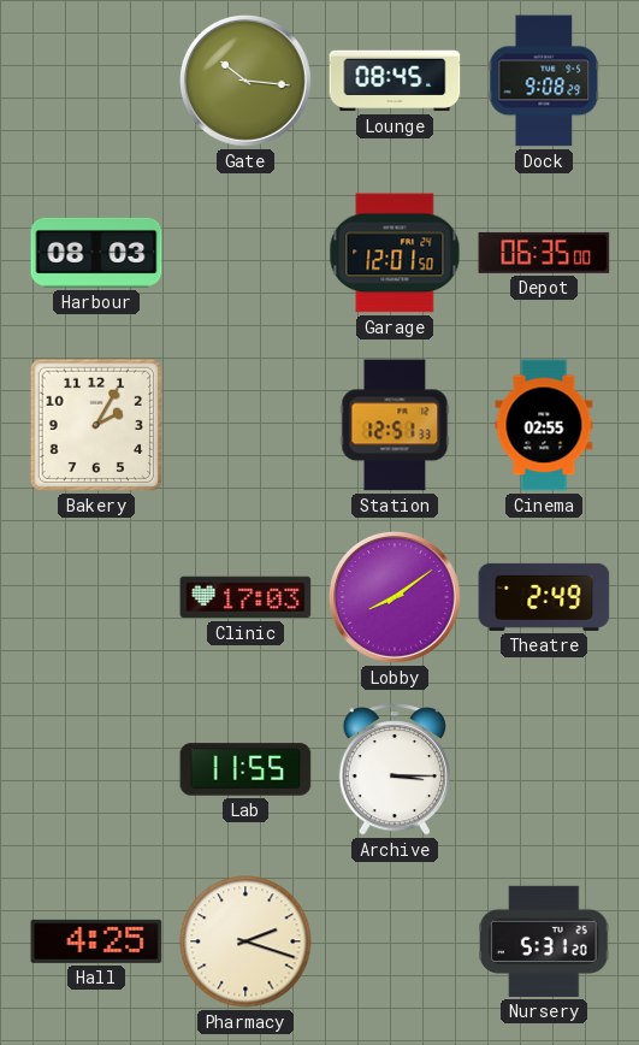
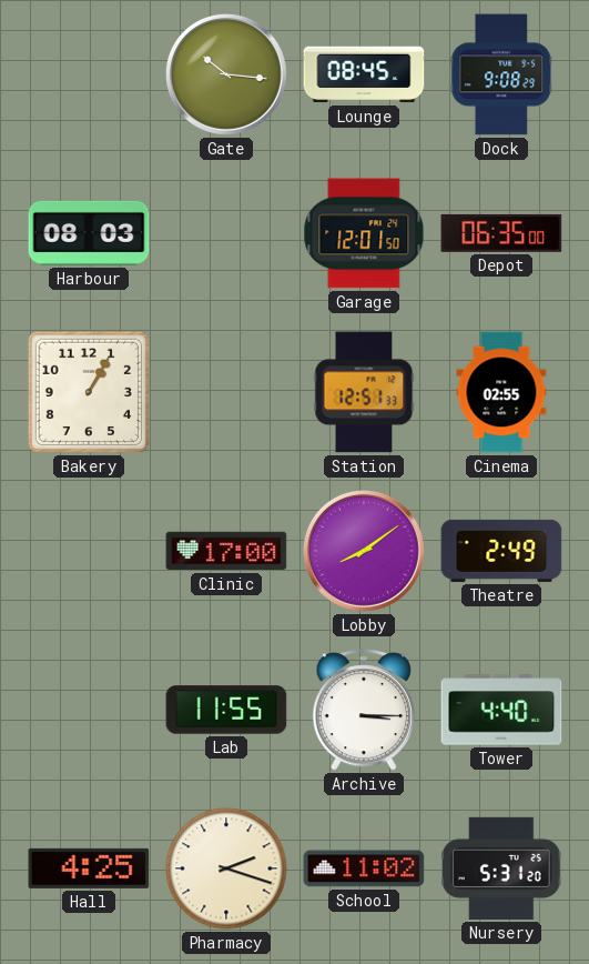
Bakery: 2:05 -> 1:05
Clinic: 17:03 -> 17:00
Tower: none -> 4:40
School: none -> 11:02
